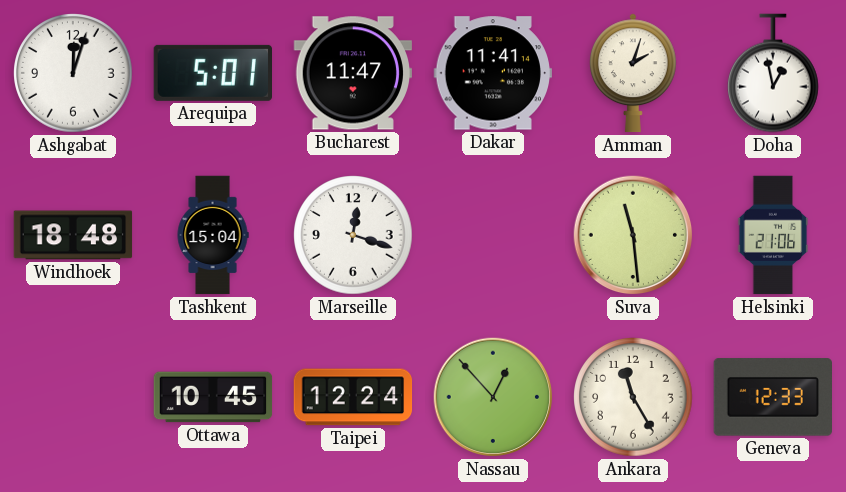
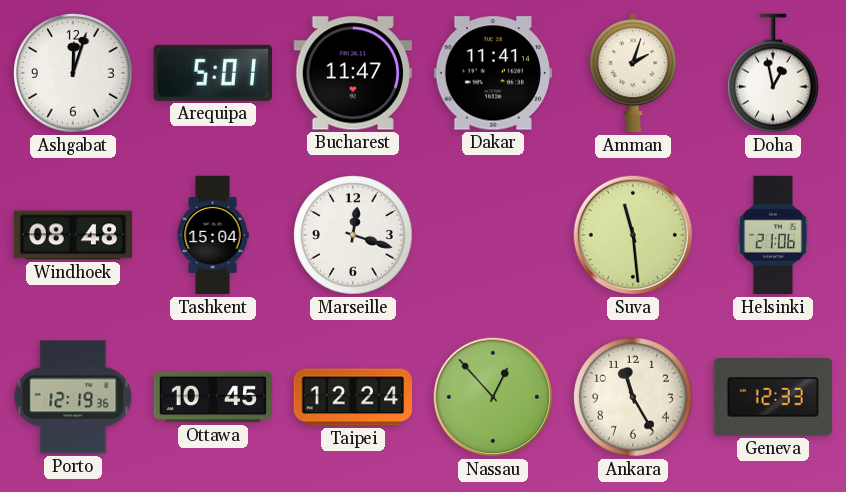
Windhoek: 18:48 -> 08:48
Porto: none -> 12:19
